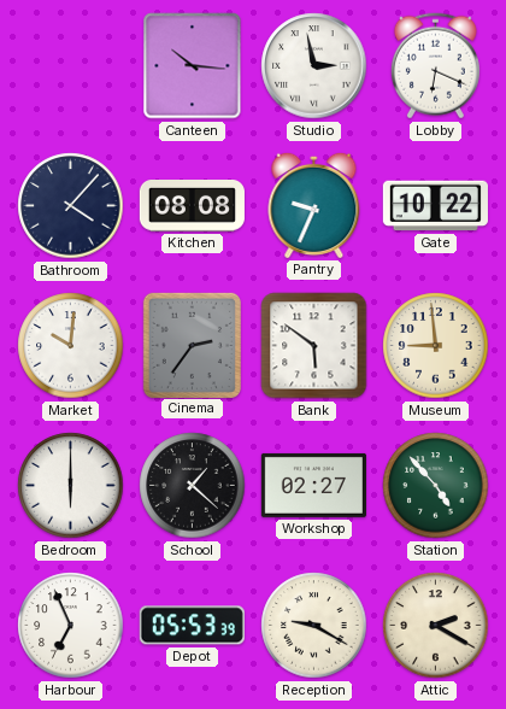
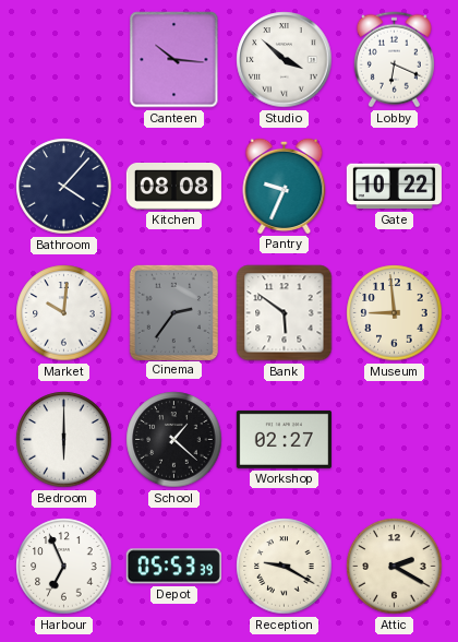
Studio: 2:58 -> 3:52
Station: 4:53 -> none
